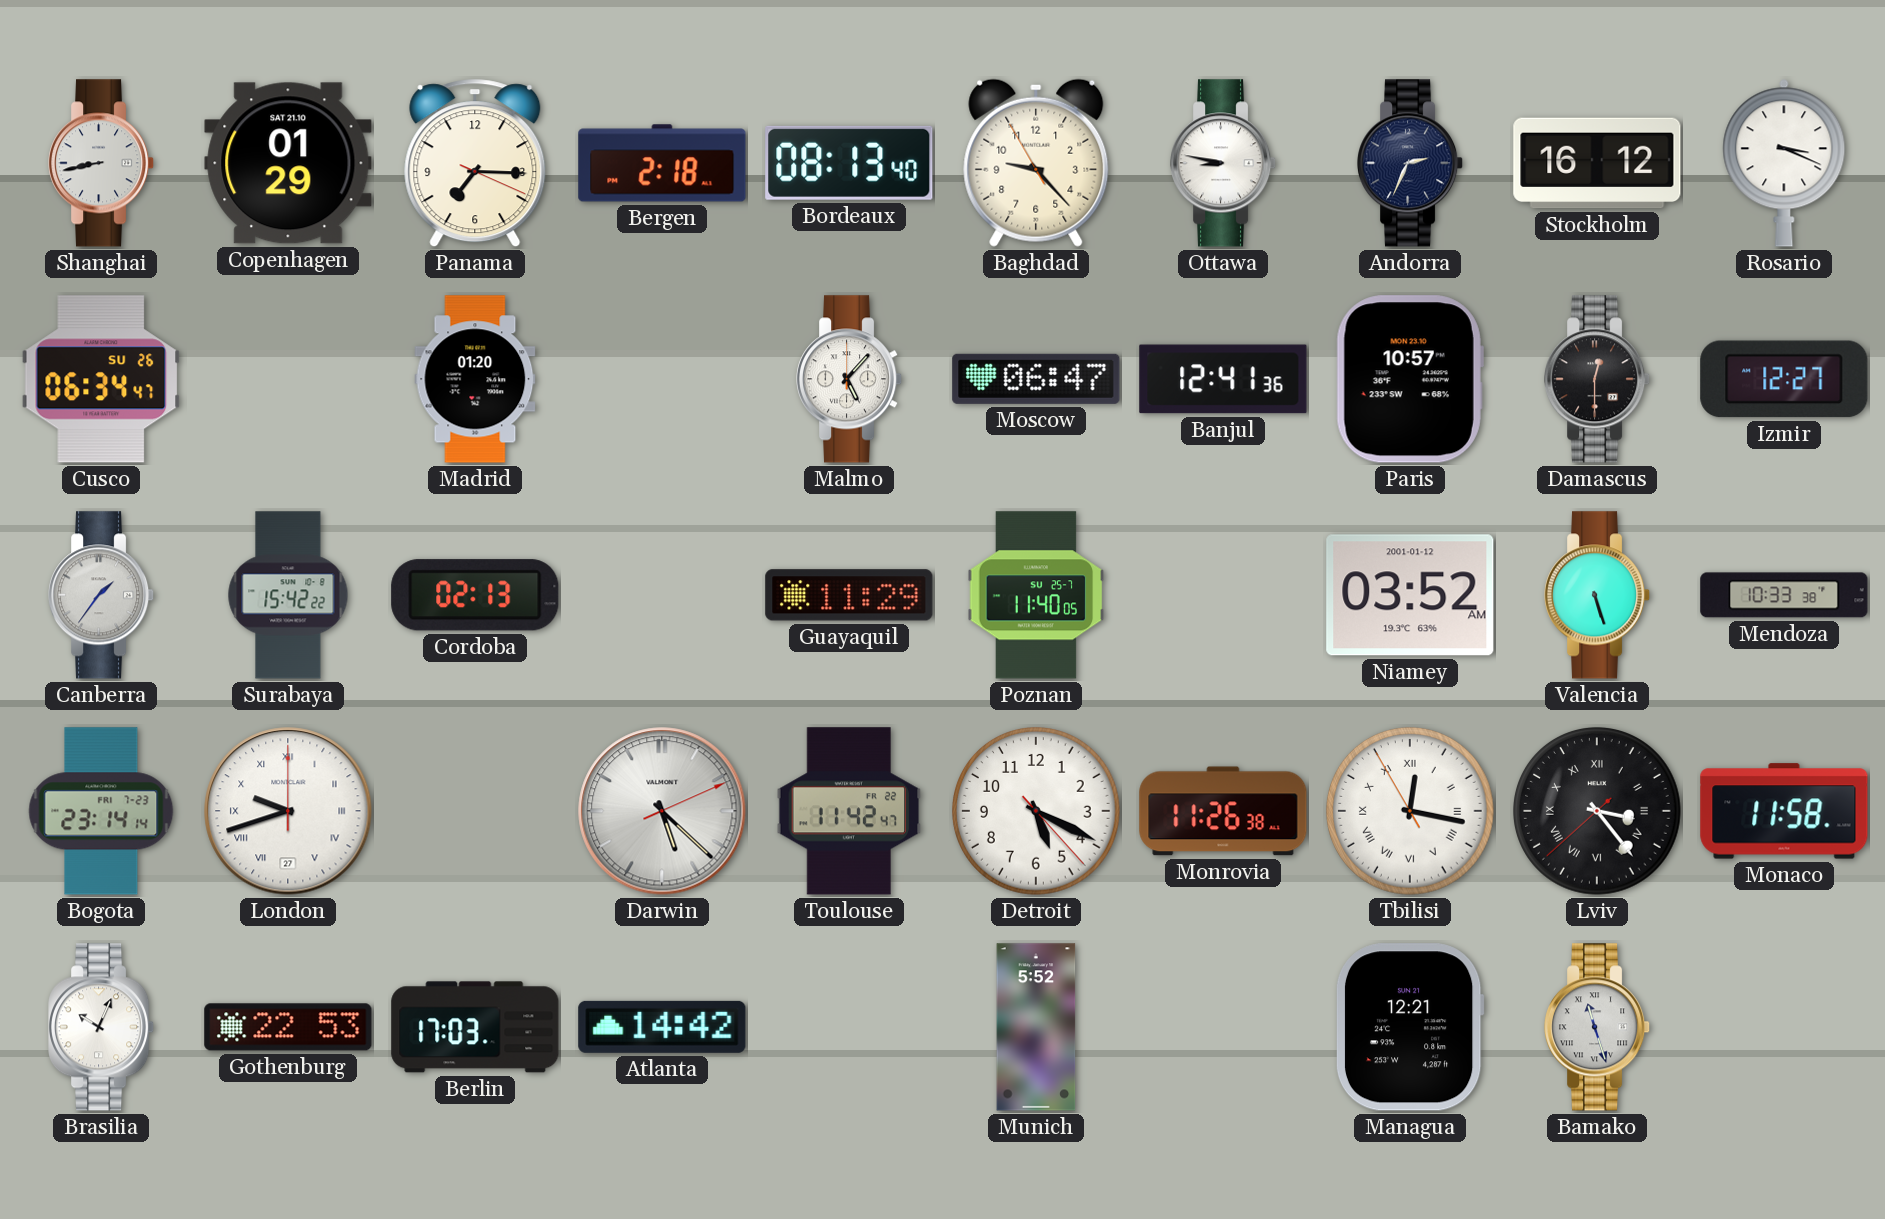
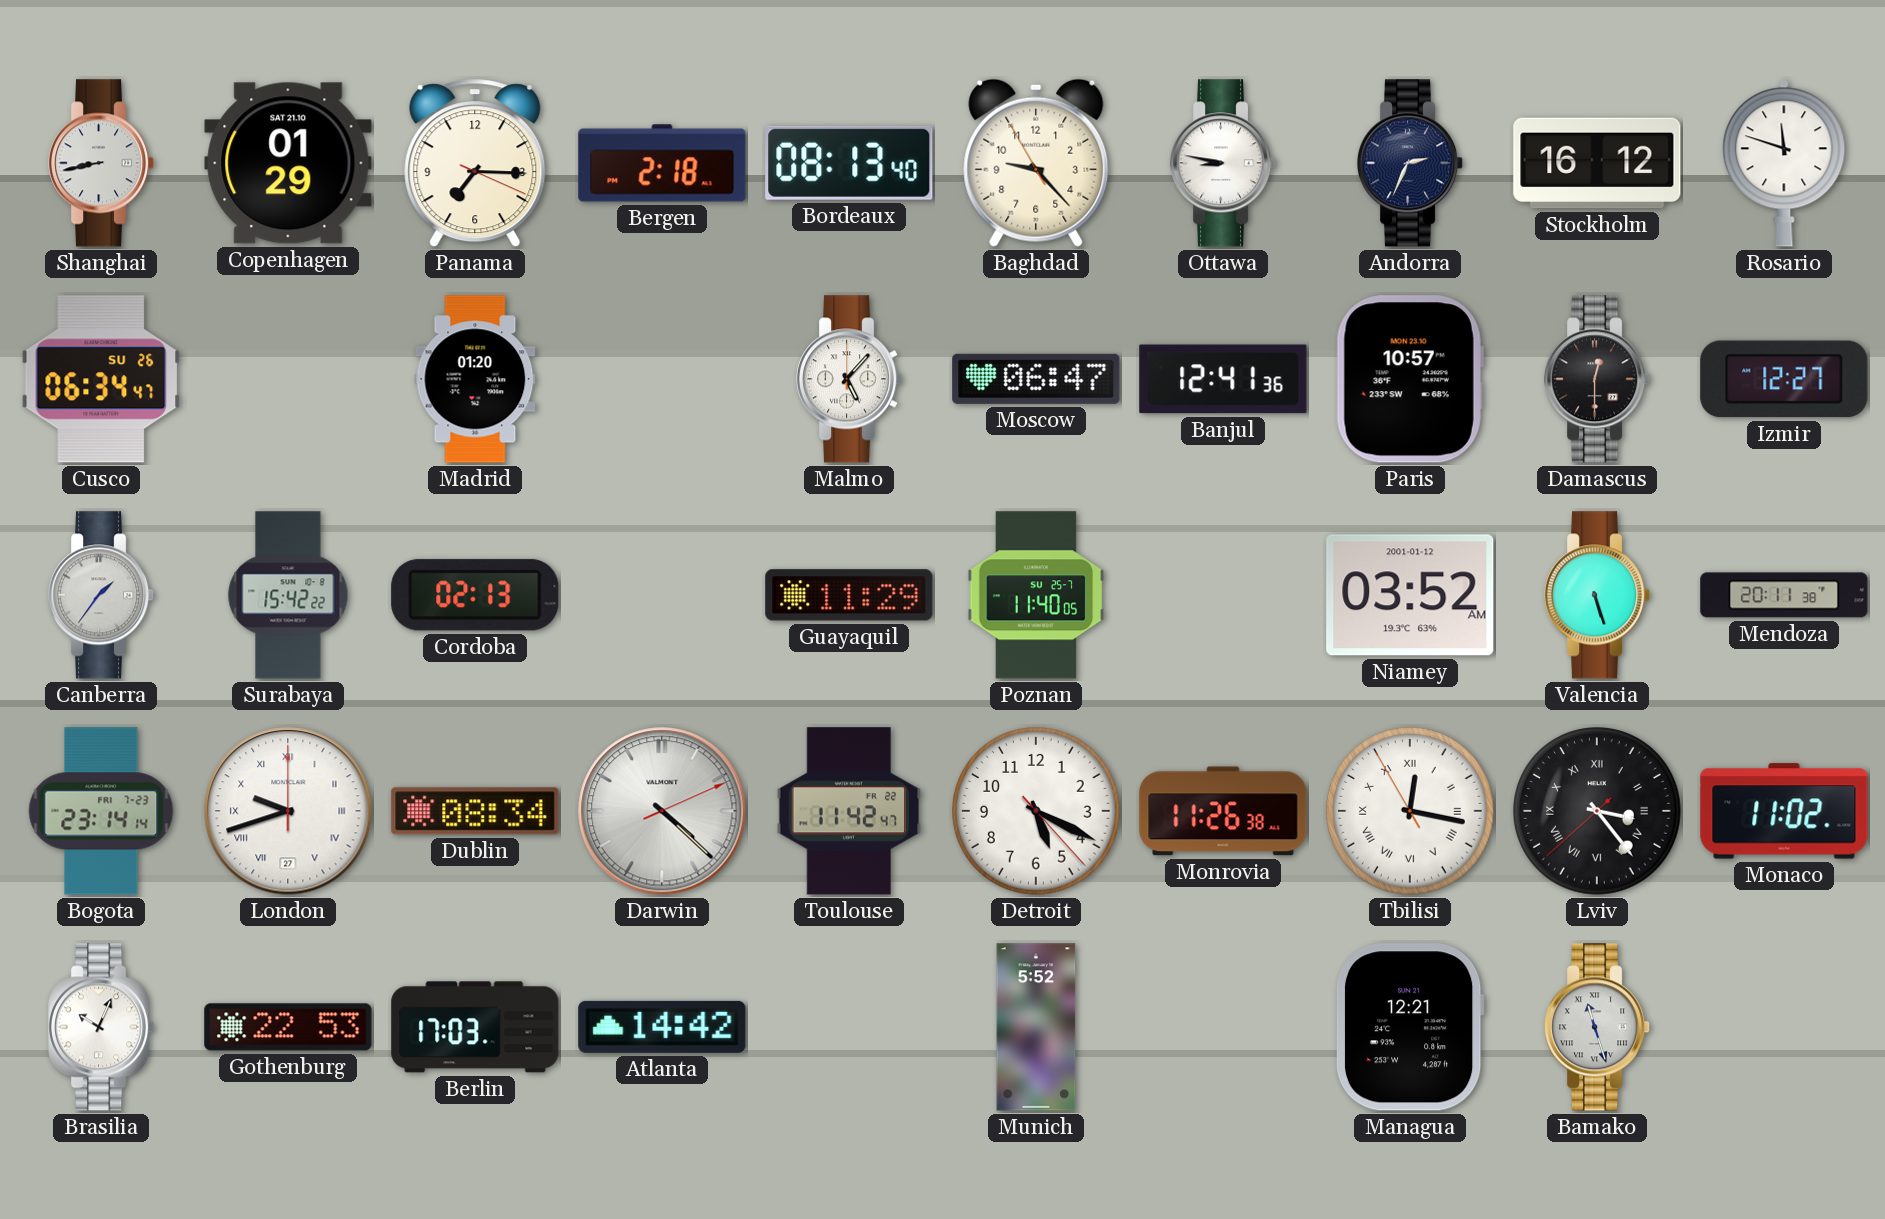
Rosario: 3:19 -> 11:48
Mendoza: 10:33 -> 20:11
Dublin: none -> 08:34
Darwin: 5:22 -> 4:22
Monaco: 11:58 -> 11:02
